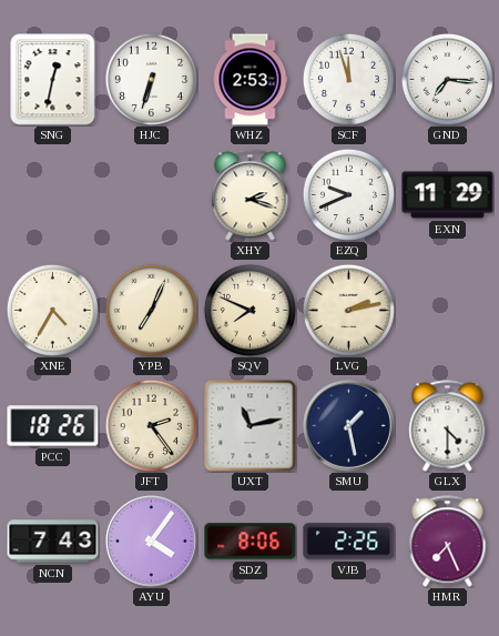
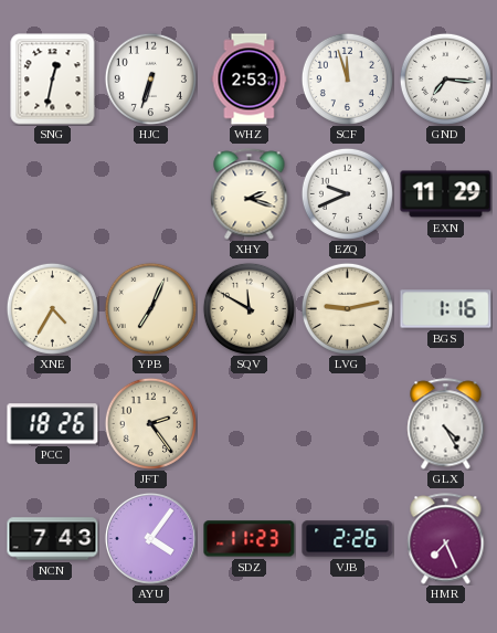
SQV: 7:49 -> 11:50
LVG: 2:13 -> 9:13
BGS: none -> 1:16
UXT: 11:13 -> none
SMU: 1:28 -> none
GLX: 4:30 -> 4:25
SDZ: 8:06 -> 11:23
